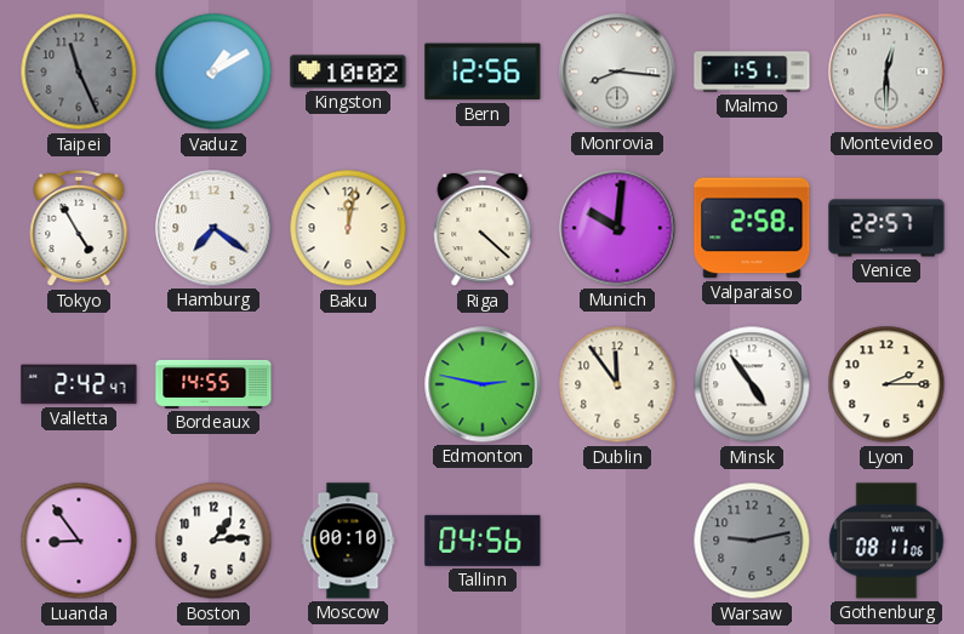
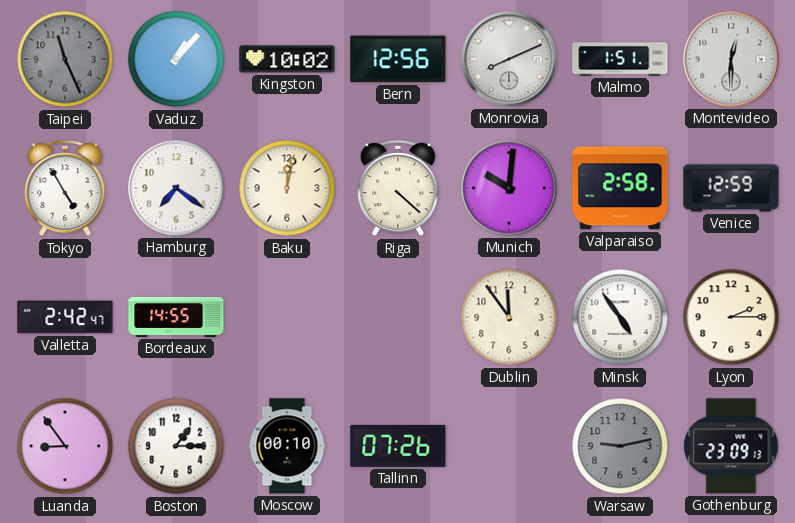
Vaduz: 1:10 -> 1:07
Monrovia: 8:16 -> 8:11
Venice: 22:57 -> 12:59
Edmonton: 2:47 -> none
Boston: 1:14 -> 1:15
Tallinn: 04:56 -> 07:26
Gothenburg: 08:11 -> 23:09
